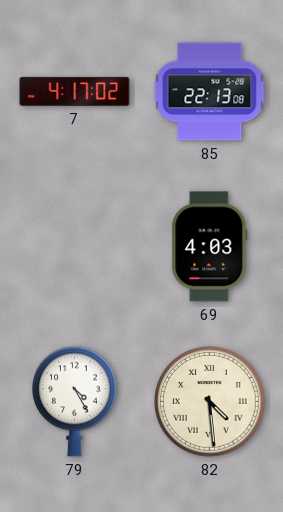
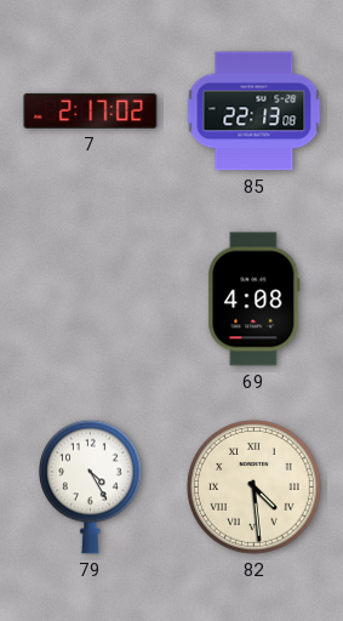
7: 4:17 -> 2:17
69: 4:03 -> 4:08
